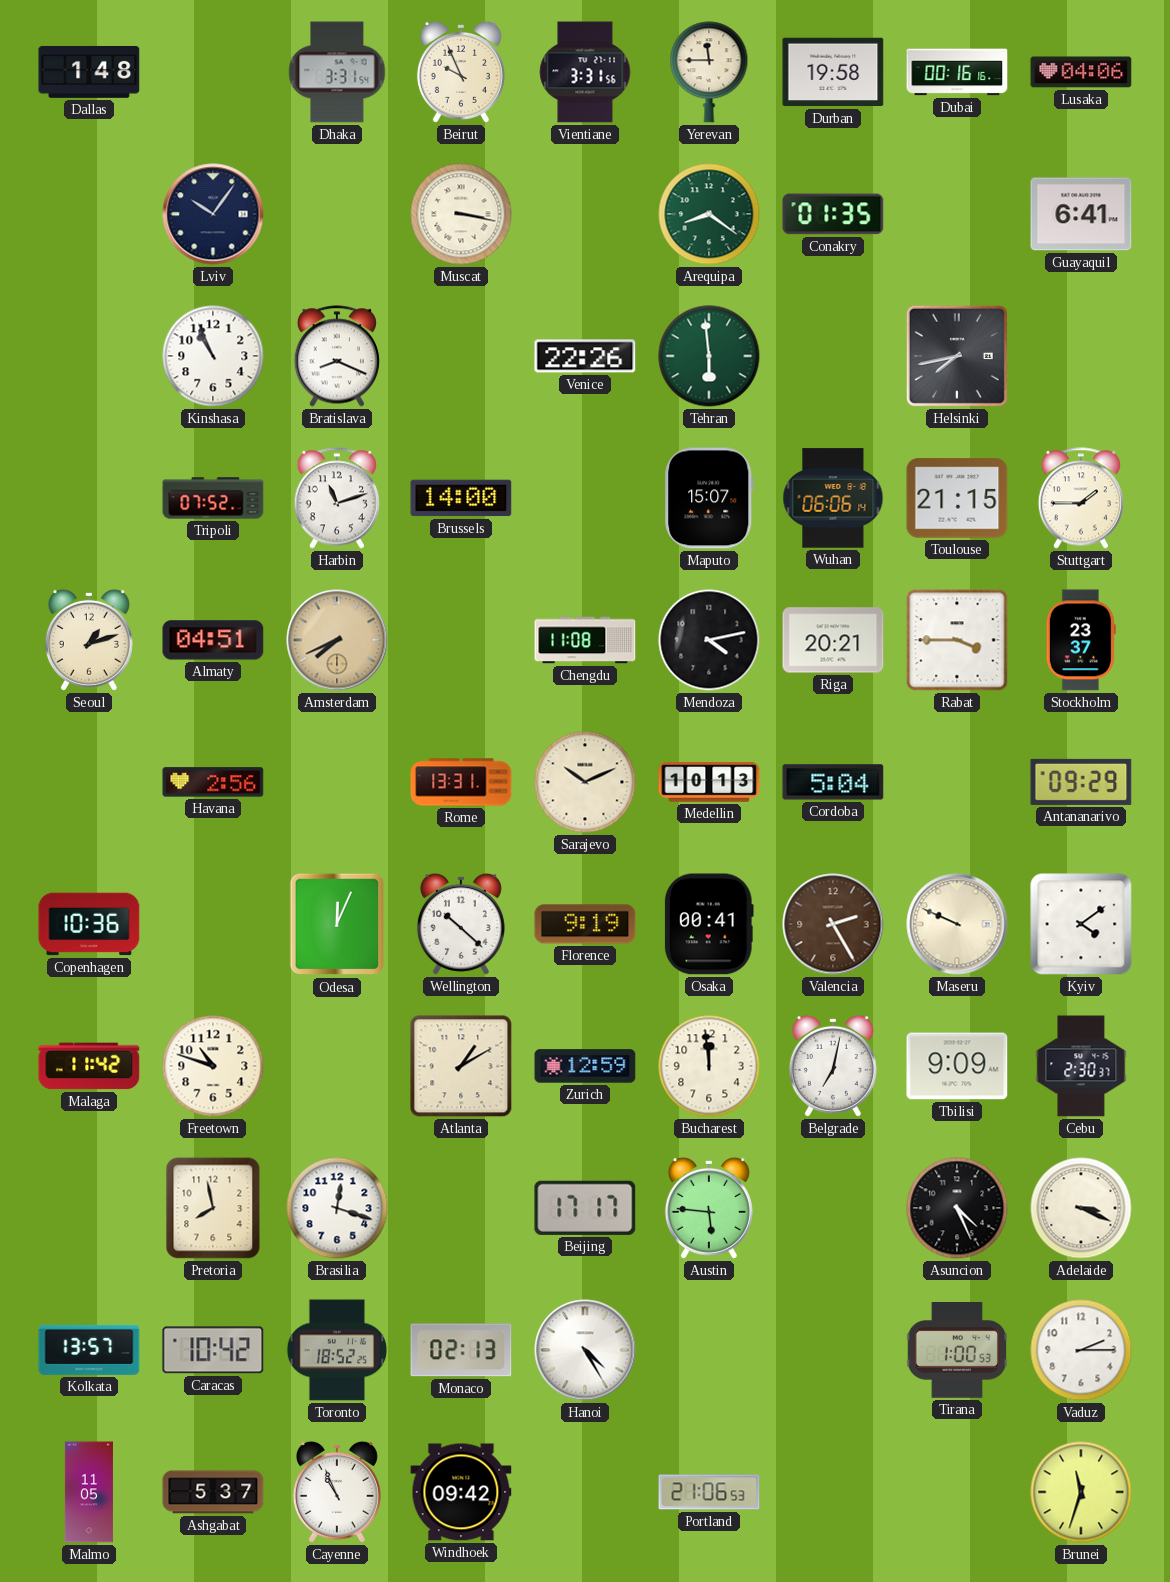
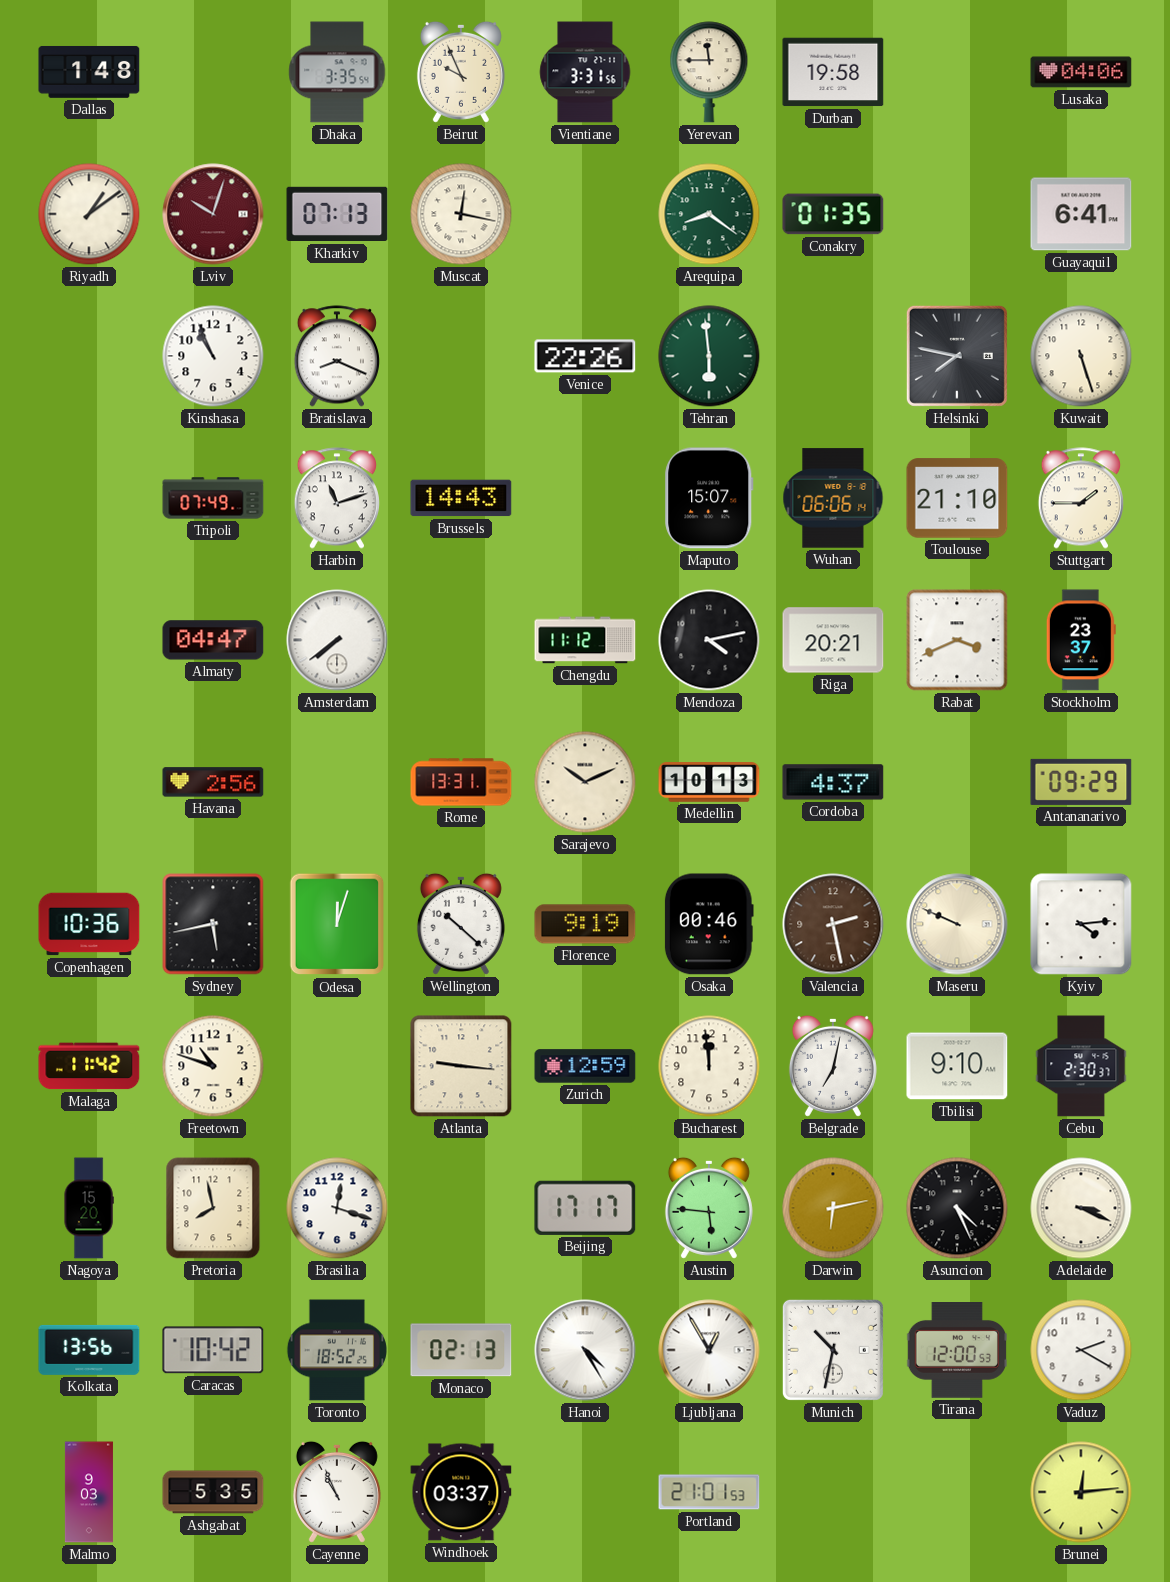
Dhaka: 3:31 -> 3:35
Dubai: 00:16 -> none
Riyadh: none -> 1:09
Lviv: 10:06 -> 10:03
Lviv dial: navy -> burgundy
Kharkiv: none -> 07:13
Muscat: 3:17 -> 12:17
Helsinki: 7:43 -> 7:47
Kuwait: none -> 5:27
Tripoli: 07:52 -> 07:49
Brussels: 14:00 -> 14:43
Toulouse: 21:15 -> 21:10
Seoul: 1:12 -> none
Almaty: 04:51 -> 04:47
Amsterdam: 7:41 -> 7:39
Amsterdam dial: champagne -> white
Chengdu: 11:08 -> 11:12
Rabat: 3:45 -> 3:41
Cordoba: 5:04 -> 4:37
Sydney: none -> 5:43
Odesa: 12:04 -> 12:03
Osaka: 00:41 -> 00:46
Valencia: 2:25 -> 2:28
Kyiv: 4:09 -> 4:14
Atlanta: 1:10 -> 9:16
Tbilisi: 9:09 -> 9:10
Nagoya: none -> 15:20
Darwin: none -> 6:13
Kolkata: 13:57 -> 13:56
Ljubljana: none -> 12:55
Munich: none -> 10:32
Tirana: 1:00 -> 12:00
Vaduz: 2:15 -> 2:20
Malmo: 11:05 -> 9:03
Ashgabat: 5:37 -> 5:35
Windhoek: 09:42 -> 03:37
Portland: 21:06 -> 21:01
Brunei: 11:33 -> 12:14
